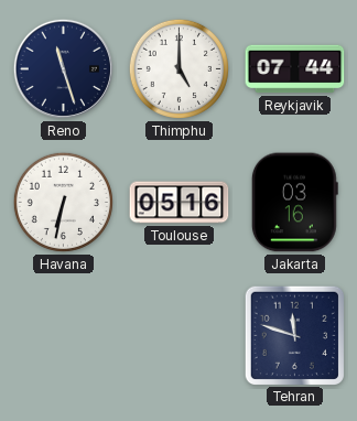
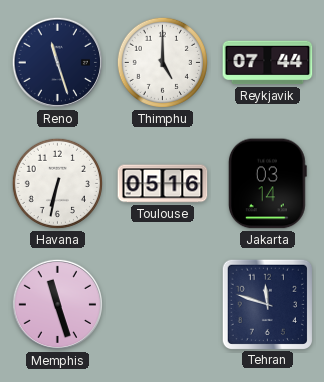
Jakarta: 03:16 -> 03:14
Memphis: none -> 11:27
